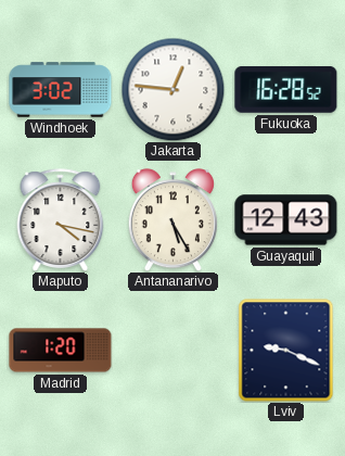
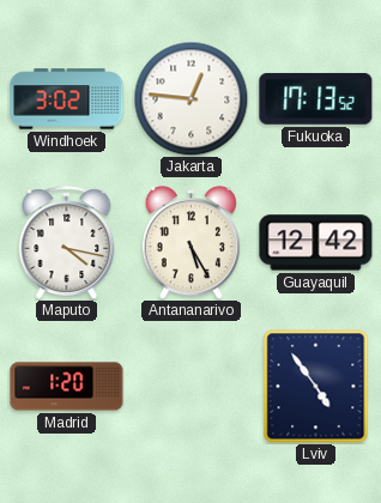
Fukuoka: 16:28 -> 17:13
Guayaquil: 12:43 -> 12:42
Lviv: 9:19 -> 4:54
